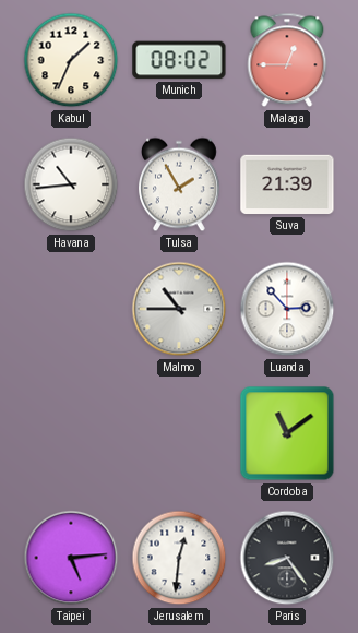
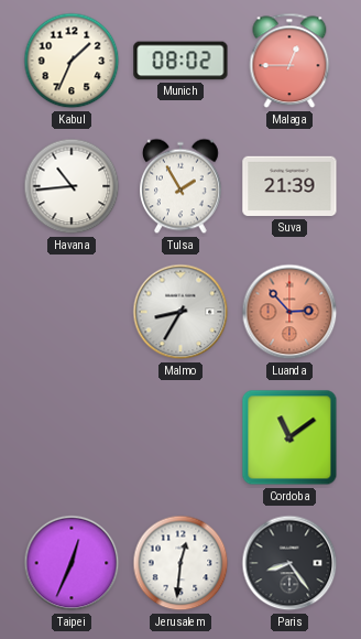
Malmo: 10:45 -> 8:35
Luanda dial: white -> salmon
Taipei: 5:14 -> 12:34
